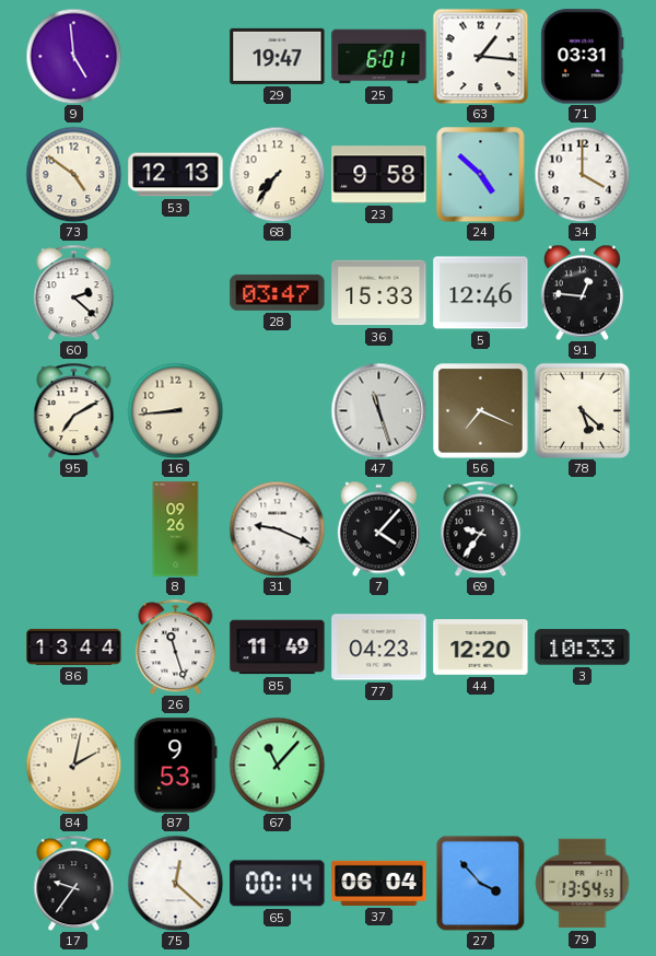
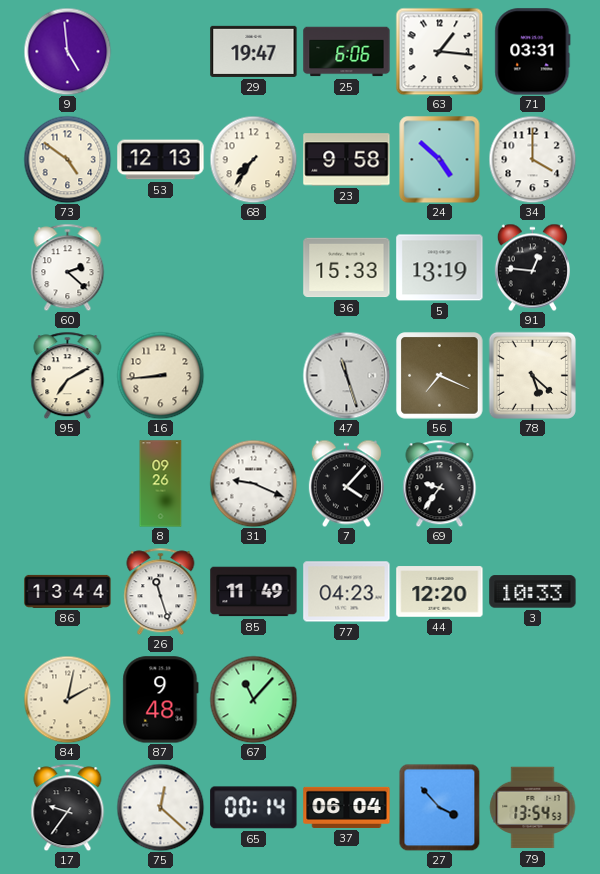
25: 6:01 -> 6:06
28: 03:47 -> none
5: 12:46 -> 13:19
87: 9:53 -> 9:48
